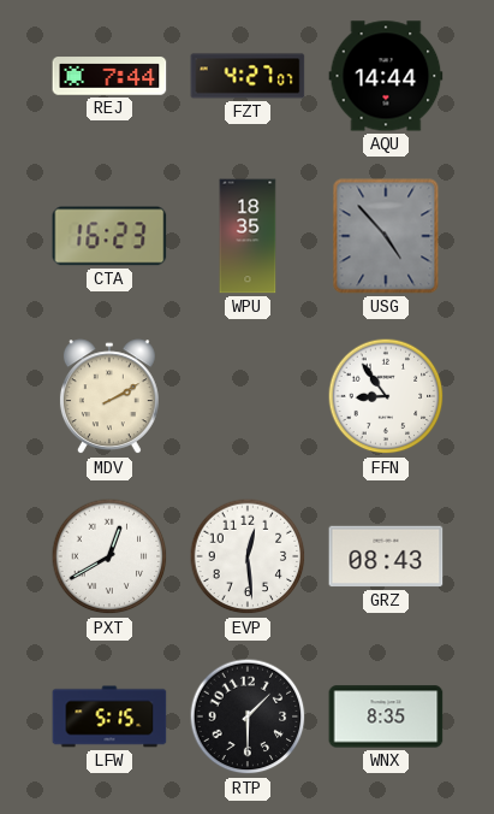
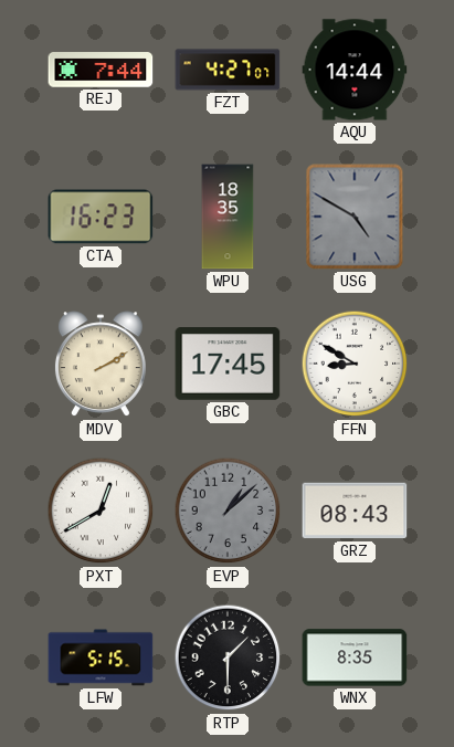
USG: 4:53 -> 4:50
GBC: none -> 17:45
FFN: 8:54 -> 8:50
EVP: 12:29 -> 1:08
EVP dial: white -> grey
